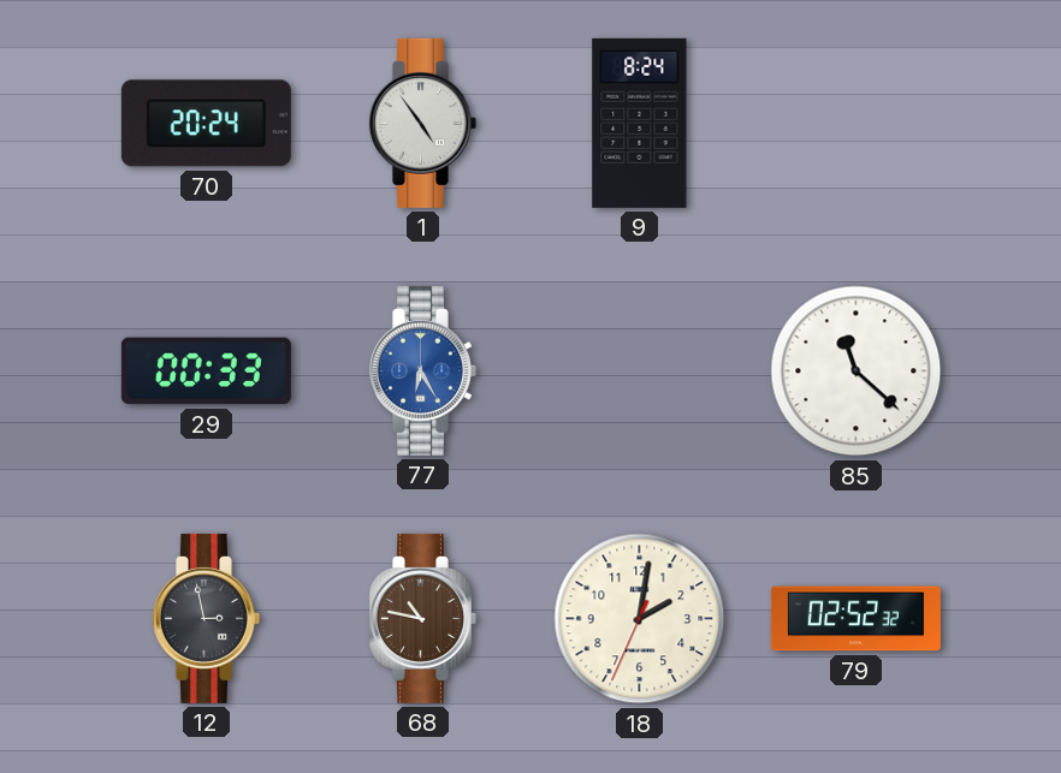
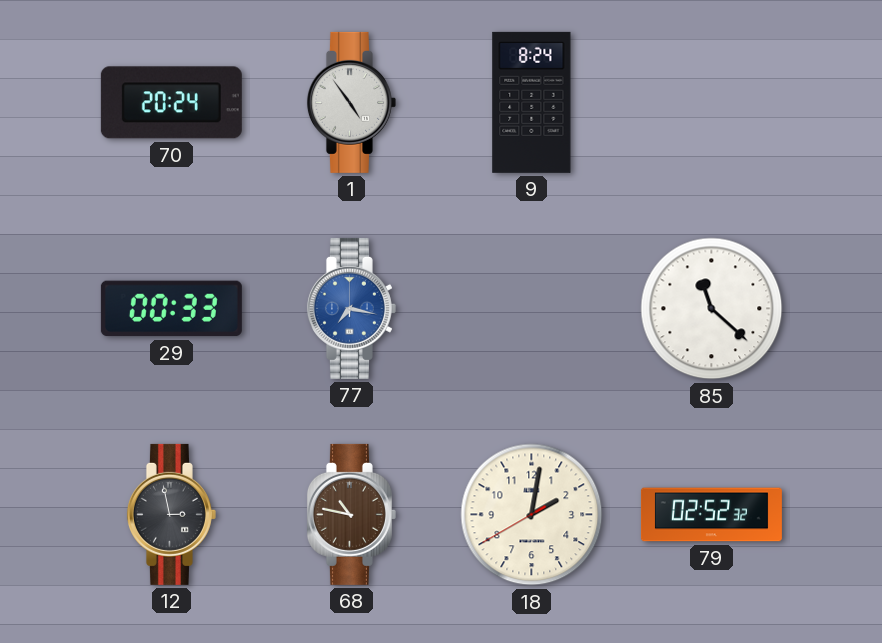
77: 6:25 -> 7:17
18: 2:01:34 -> 2:01:40
